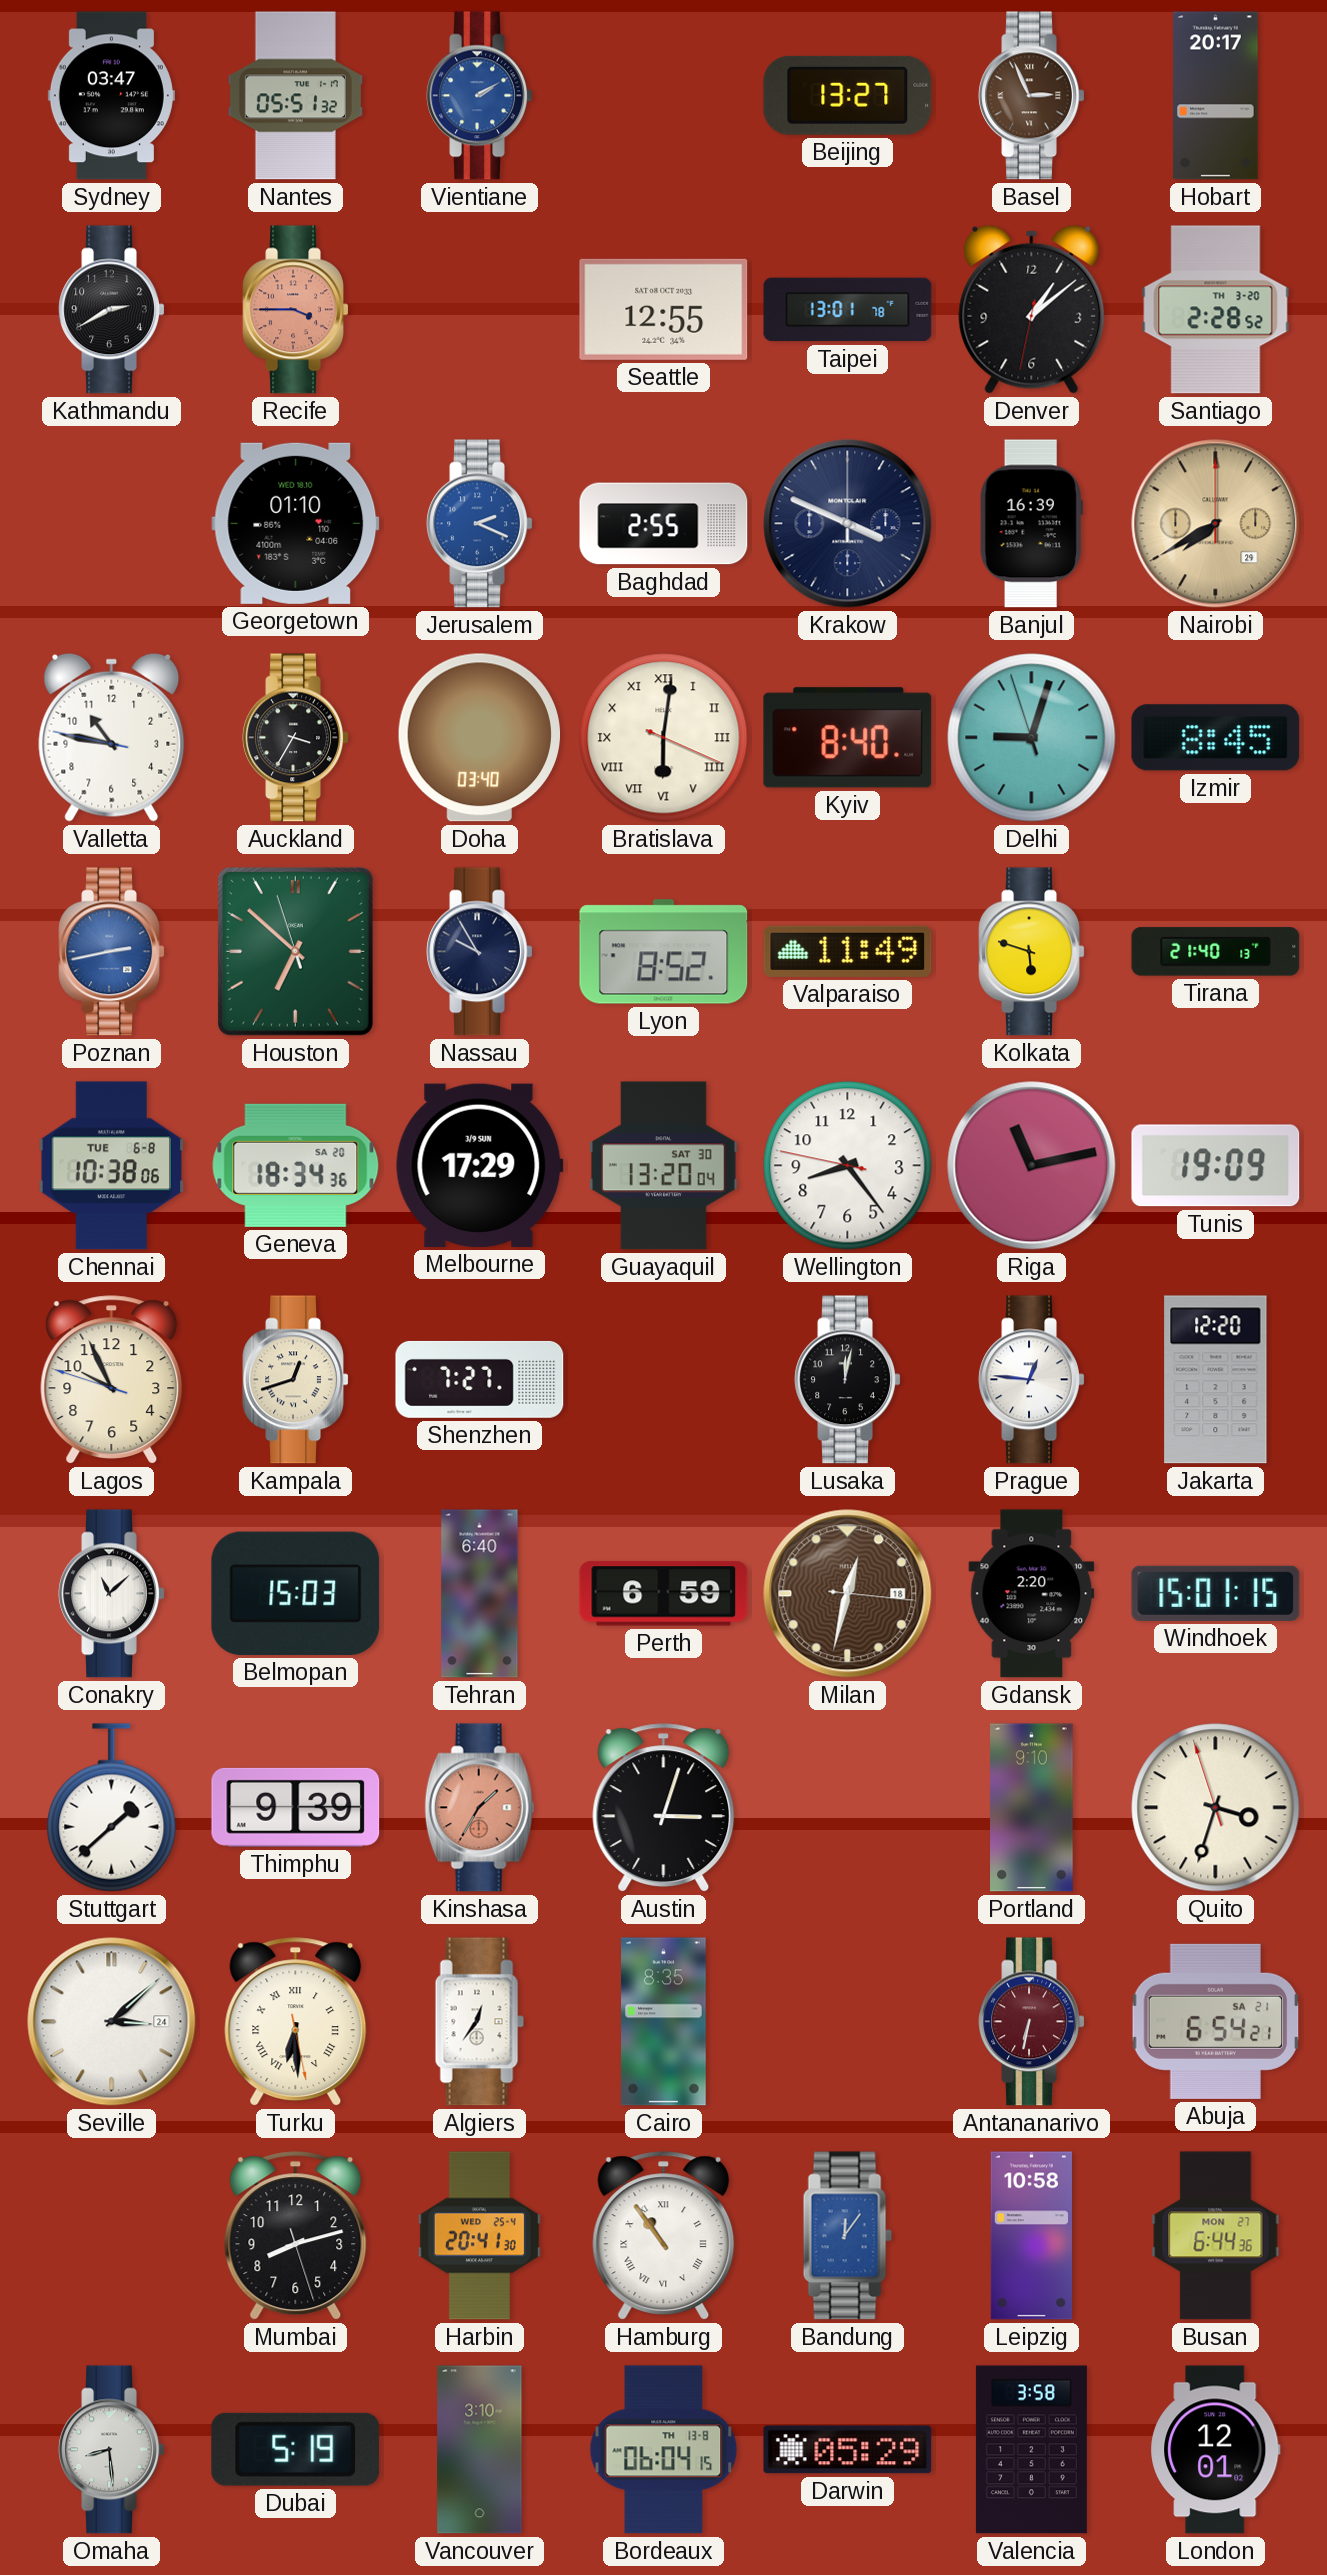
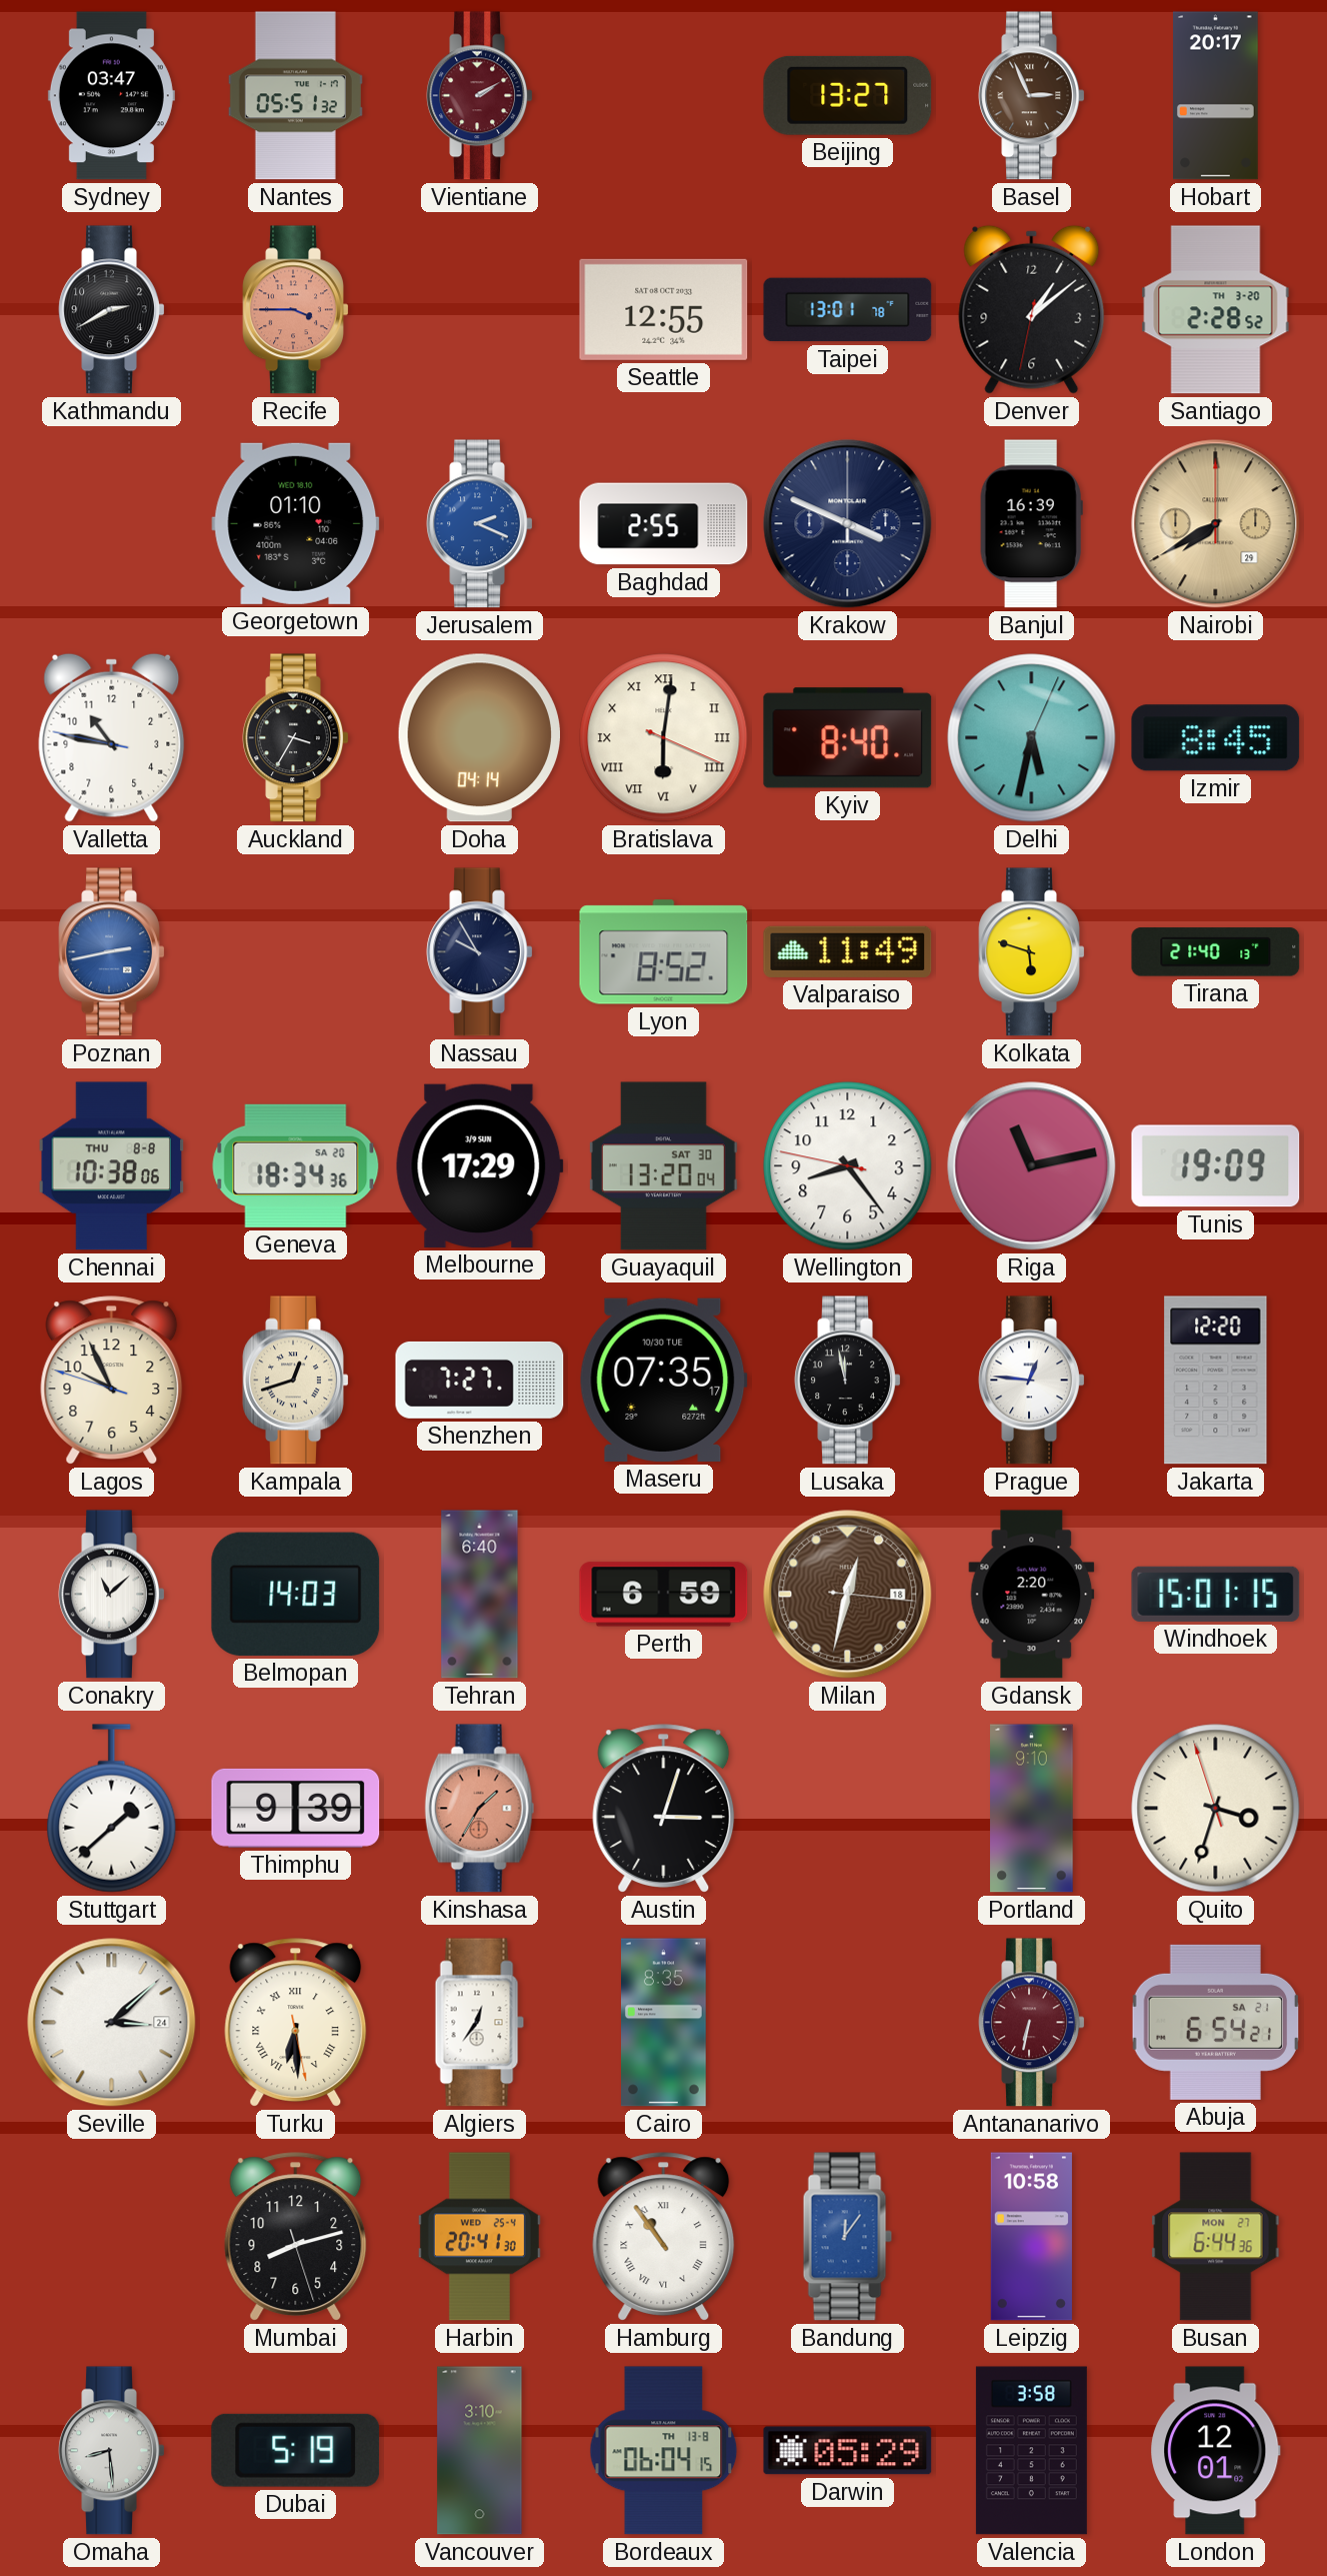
Vientiane dial: blue -> burgundy
Doha: 03:40 -> 04:14
Delhi: 9:02 -> 5:32
Houston: 6:51 -> none
Chennai date: TUE 6-8 -> THU 8-8
Maseru: none -> 07:35
Lusaka: 12:02 -> 11:58
Belmopan: 15:03 -> 14:03
